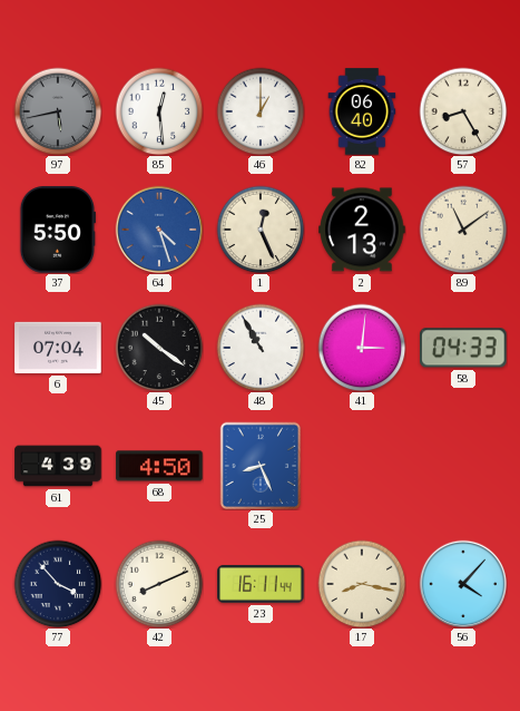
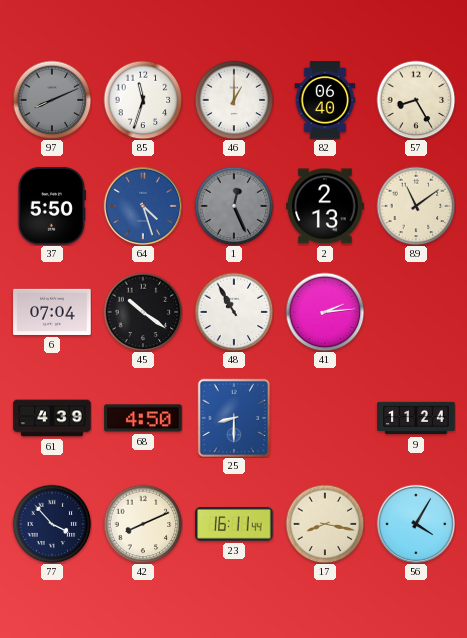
97: 5:43 -> 8:11
85: 12:29 -> 11:33
1 dial: cream -> grey
41: 3:01 -> 2:14
58: 04:33 -> none
25: 8:26 -> 8:30
9: none -> 11:24
56: 4:07 -> 4:05
